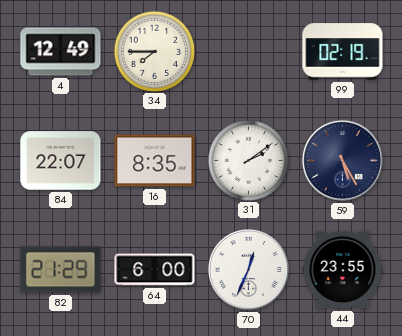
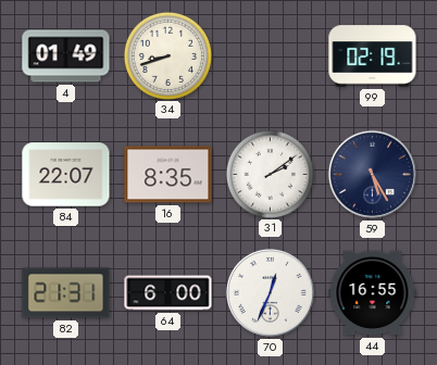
4: 12:49 -> 01:49
34: 7:45 -> 8:42
82: 21:29 -> 21:31
44: 23:55 -> 16:55
